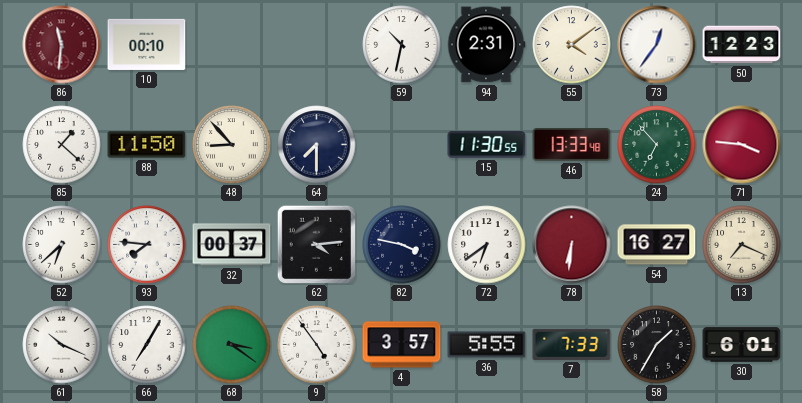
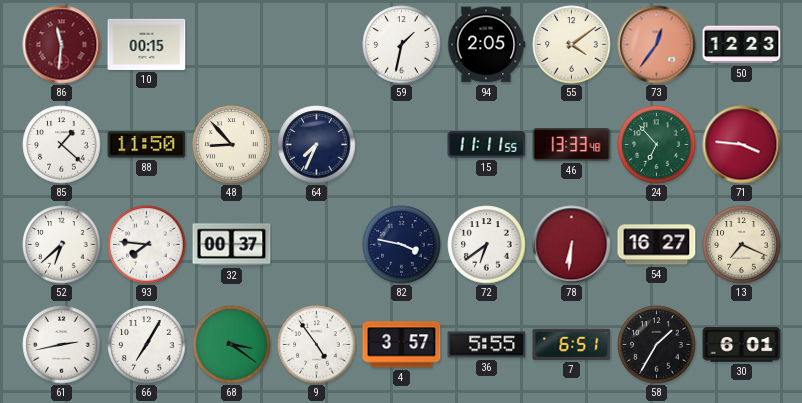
10: 00:10 -> 00:15
59: 10:32 -> 1:32
94: 2:31 -> 2:05
73 dial: white -> salmon
64: 7:30 -> 7:34
15: 11:30 -> 11:11
62: 4:14 -> none
61: 10:19 -> 2:43
7: 7:33 -> 6:51
